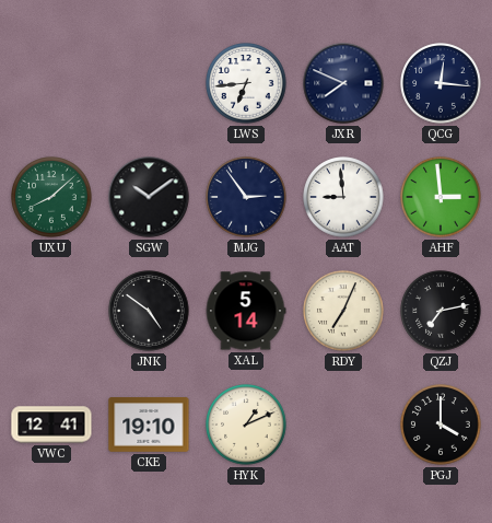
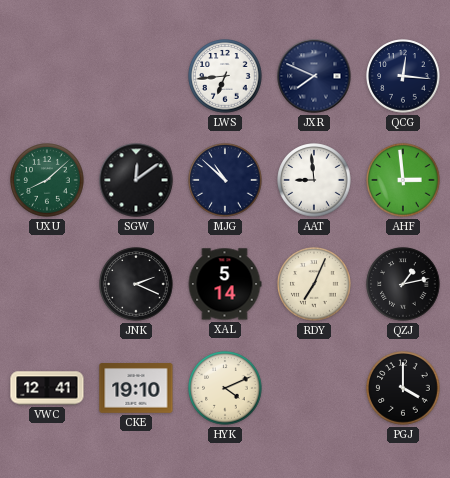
SGW: 10:09 -> 12:09
MJG: 2:54 -> 10:52
JNK: 4:51 -> 2:19
QZJ: 7:13 -> 1:13
HYK: 1:11 -> 4:11
